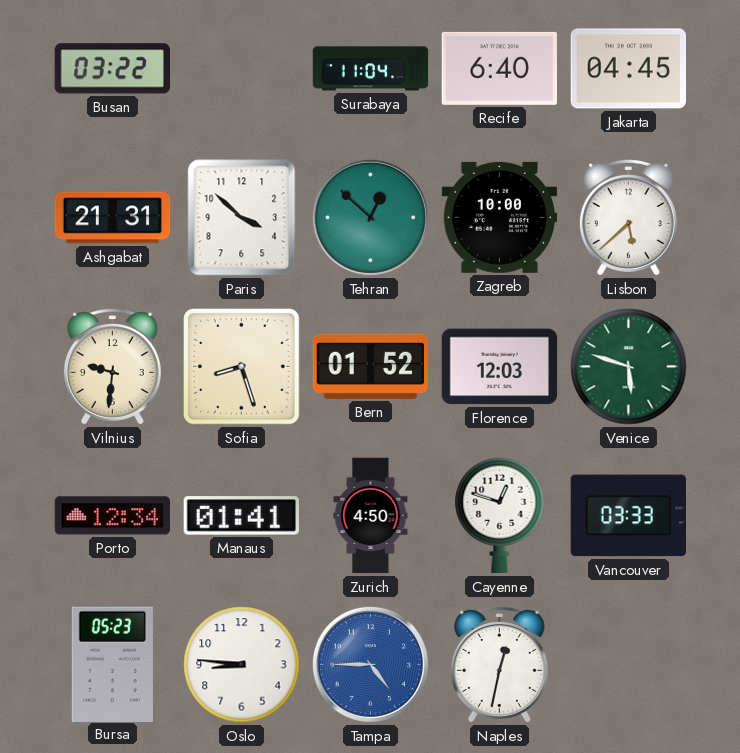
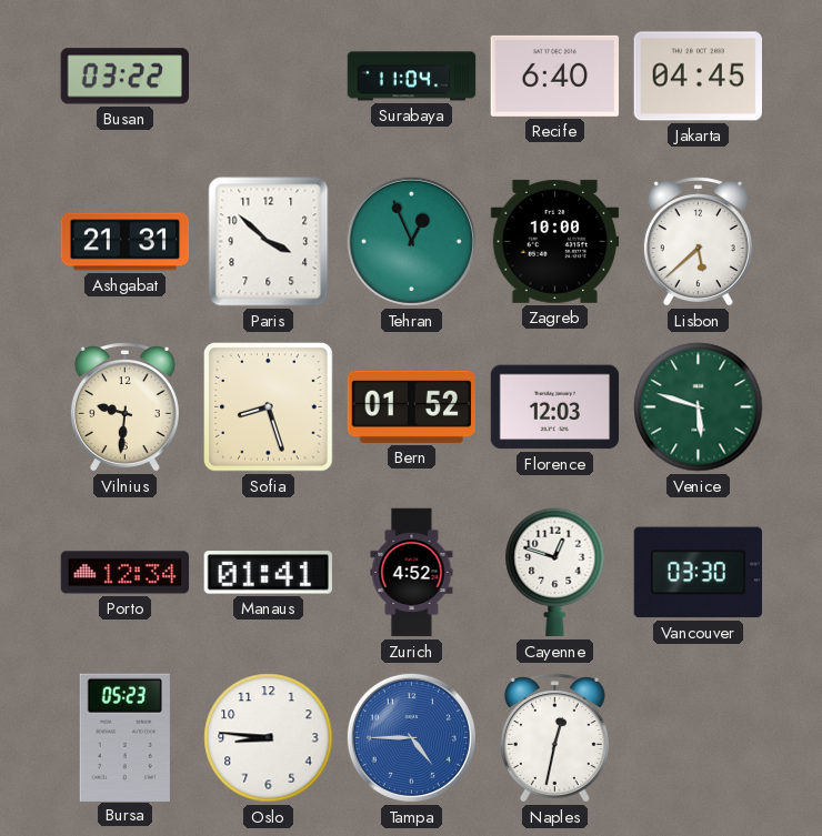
Tehran: 12:52 -> 12:56
Zurich: 4:50 -> 4:52
Vancouver: 03:33 -> 03:30
